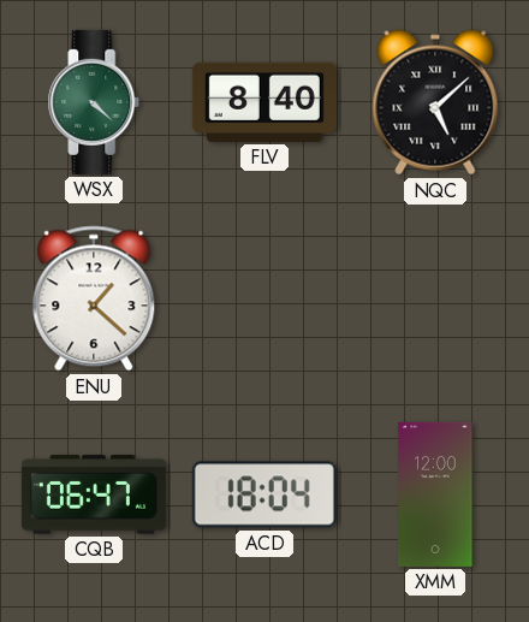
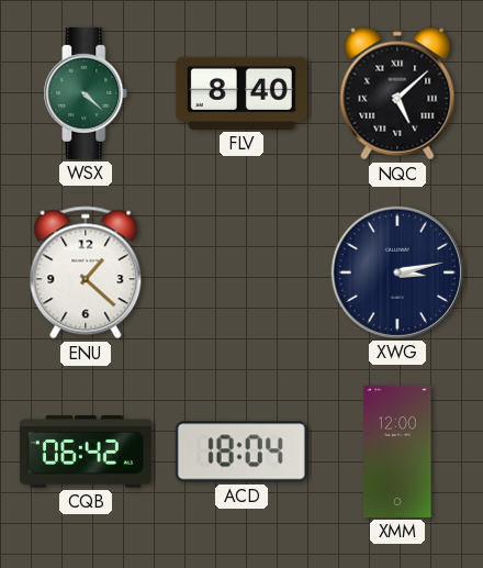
XWG: none -> 3:13
CQB: 06:47 -> 06:42
